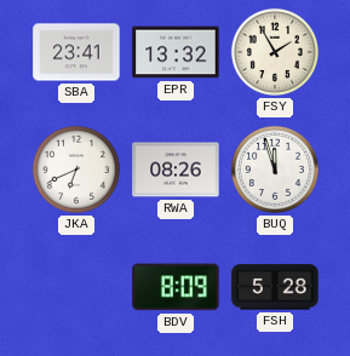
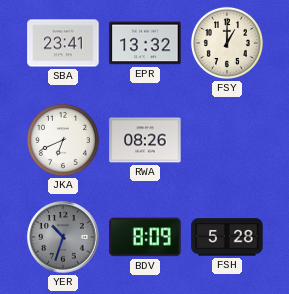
FSY: 1:55 -> 1:00
BUQ: 11:57 -> none
YER: none -> 10:33
